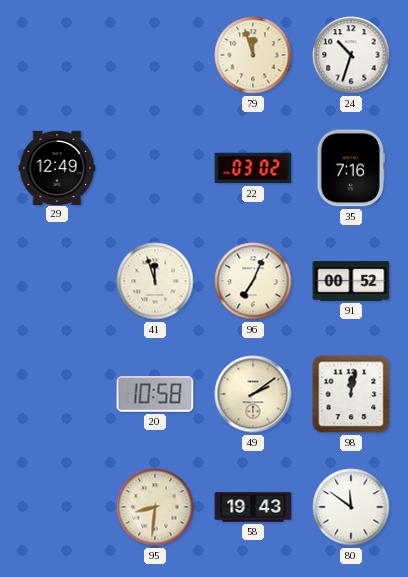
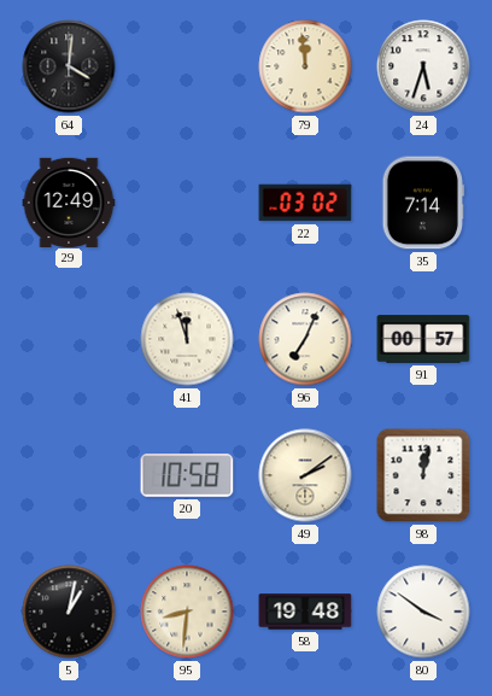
64: none -> 4:01
79: 11:57 -> 11:59
24: 10:33 -> 5:33
35: 7:16 -> 7:14
91: 00:52 -> 00:57
5: none -> 1:02
58: 19:43 -> 19:48
80: 11:51 -> 3:51
